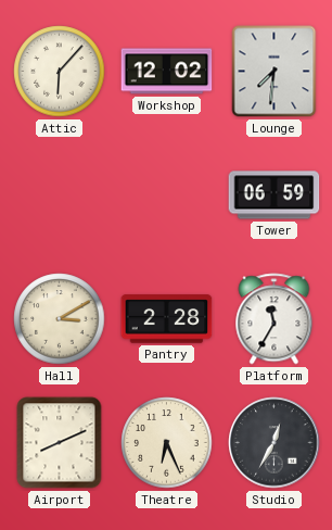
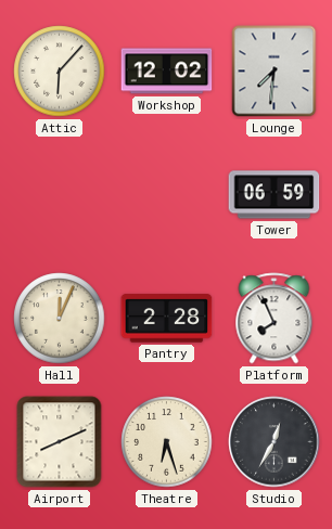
Hall: 3:10 -> 12:04
Platform: 11:35 -> 7:56
Theatre: 6:26 -> 6:27
